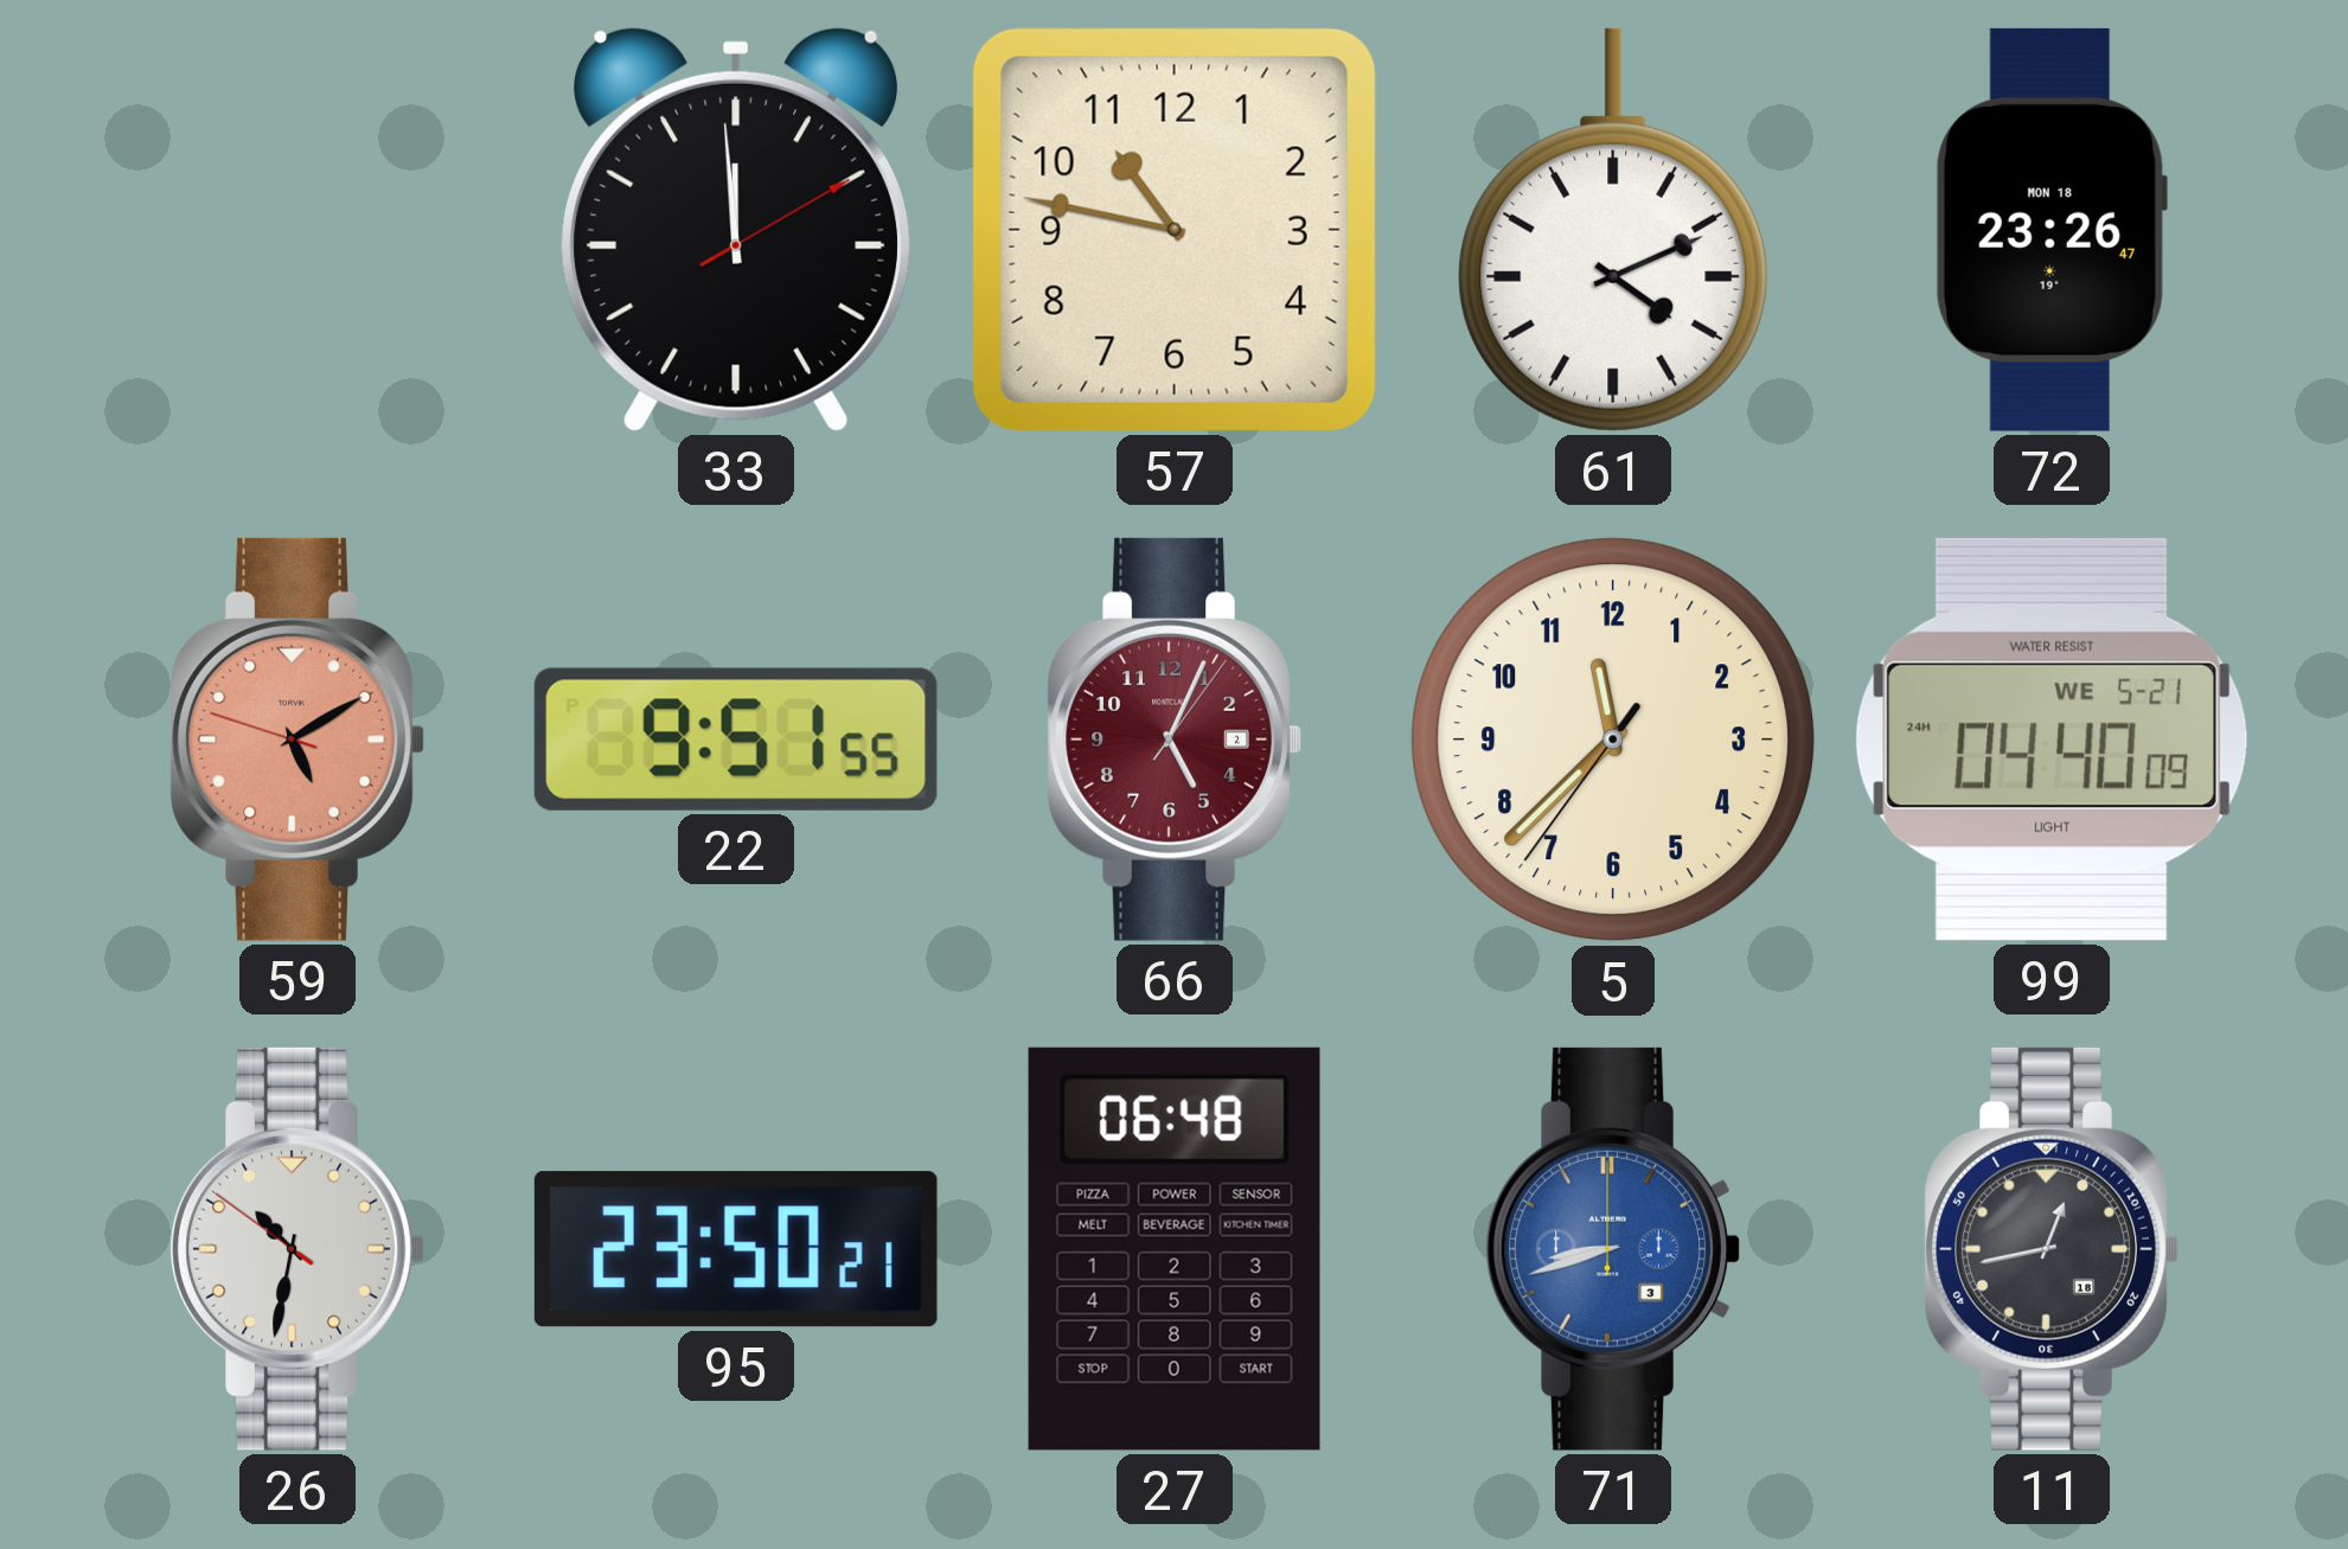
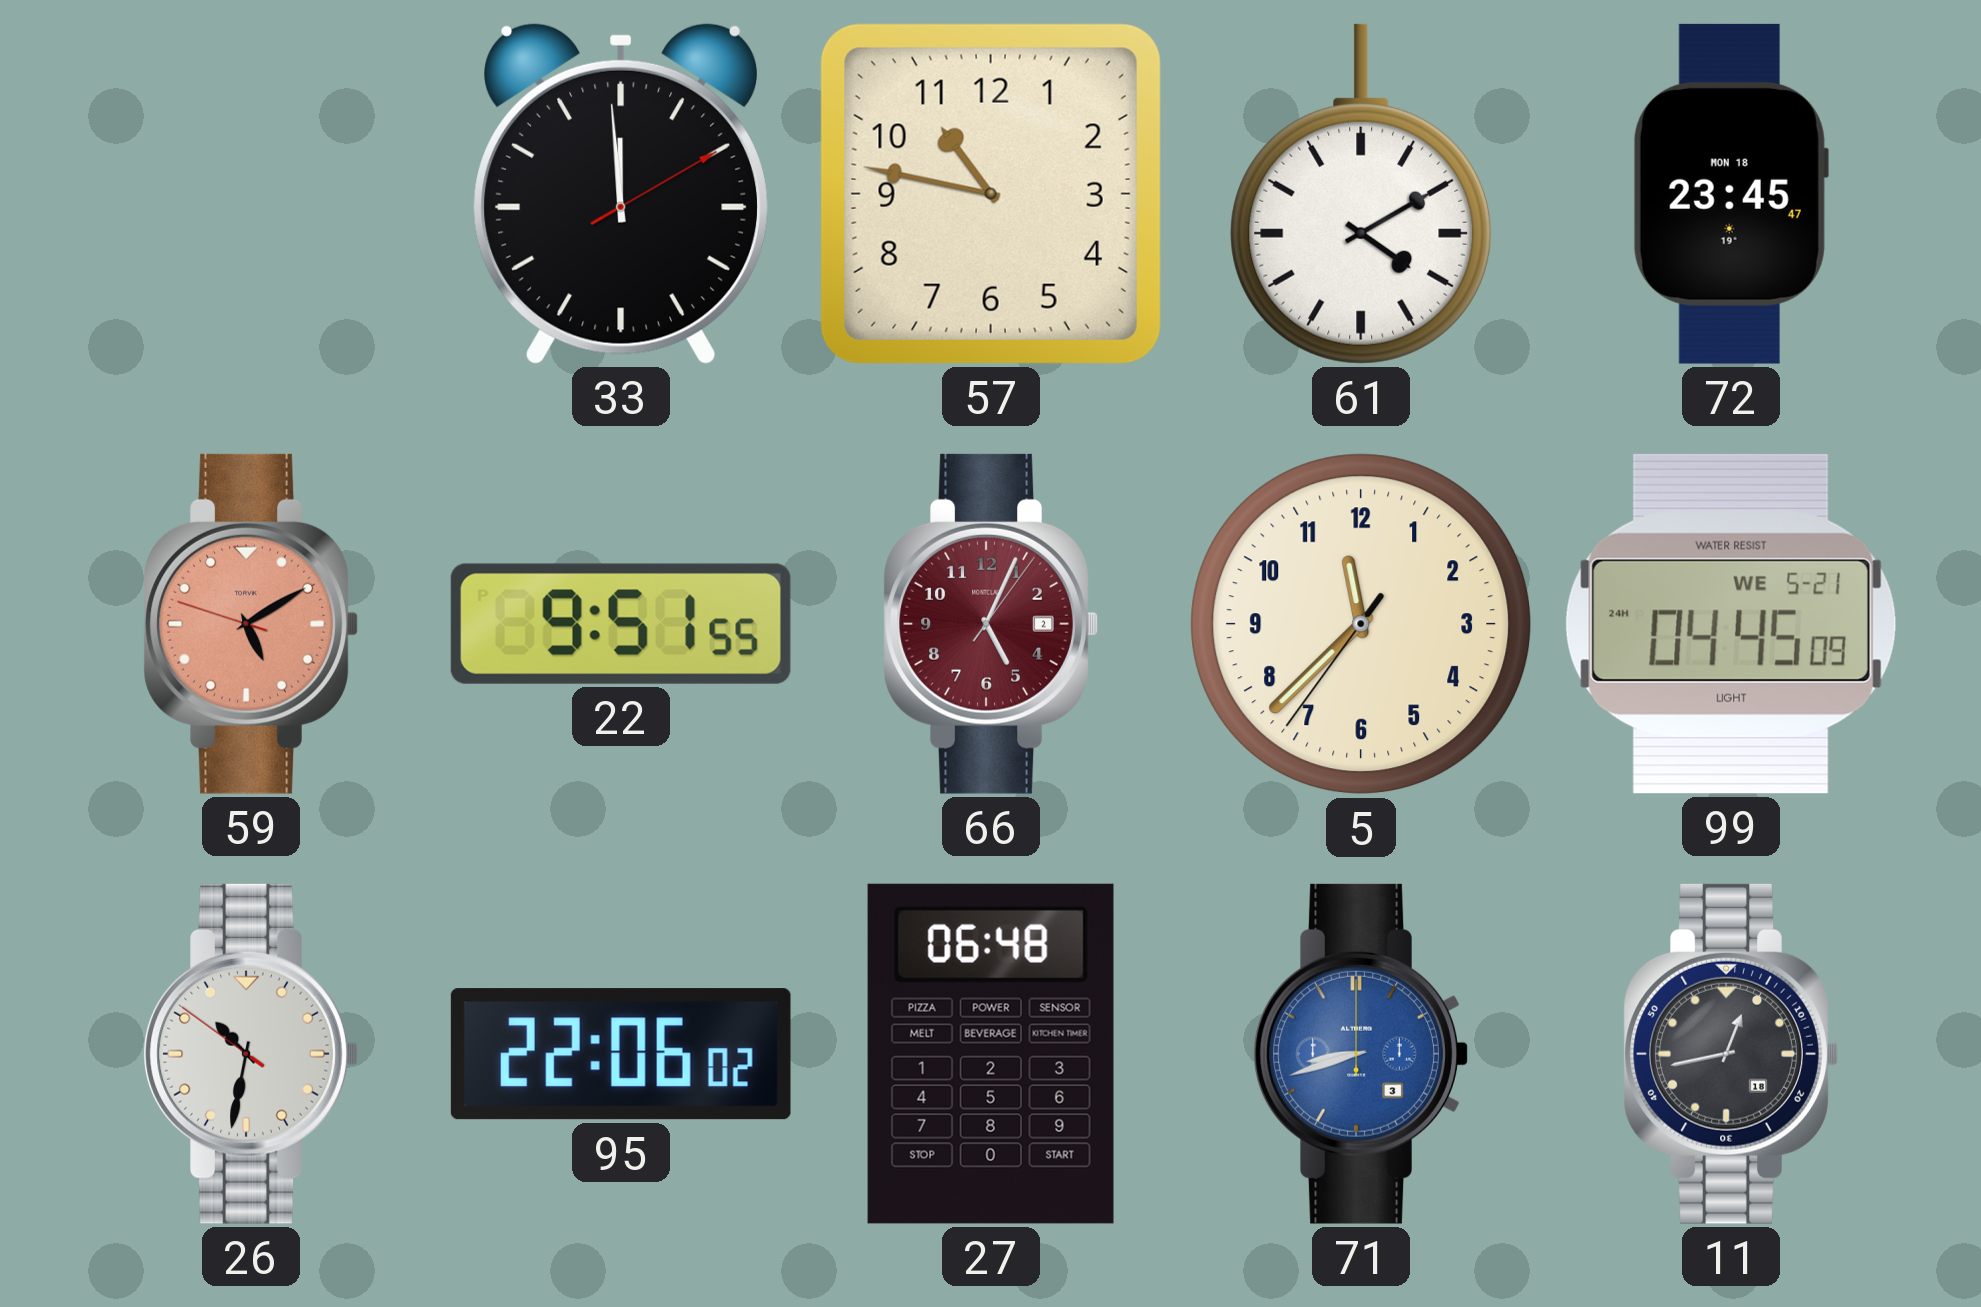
61: 4:11 -> 4:10
72: 23:26 -> 23:45
99: 04:40 -> 04:45
95: 23:50 -> 22:06
